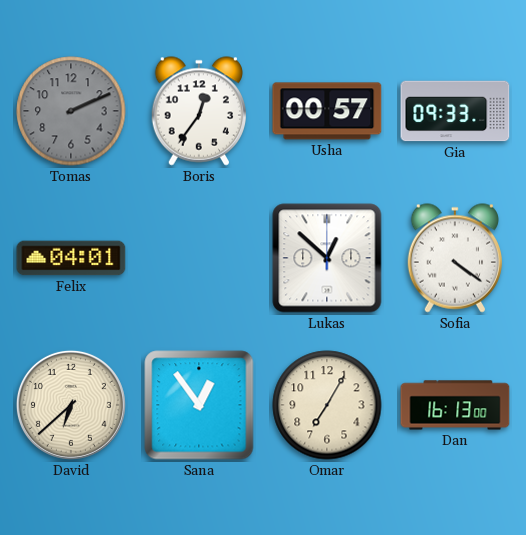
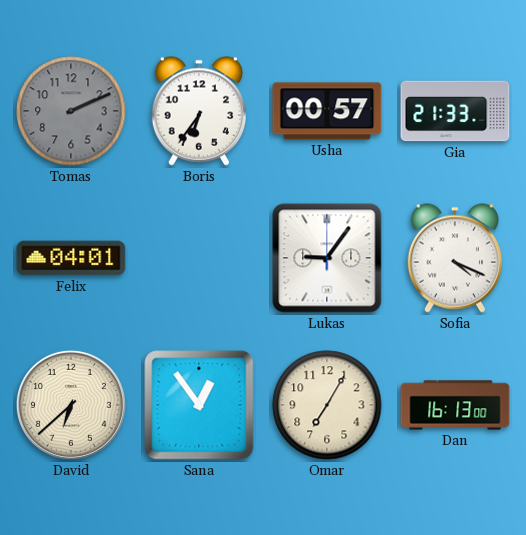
Boris: 12:36 -> 6:36
Gia: 09:33 -> 21:33
Lukas: 12:52 -> 9:06
Sofia: 4:21 -> 4:19
